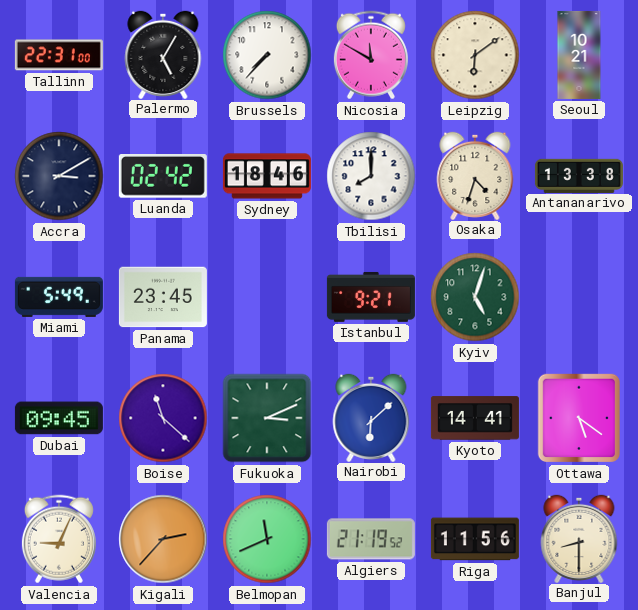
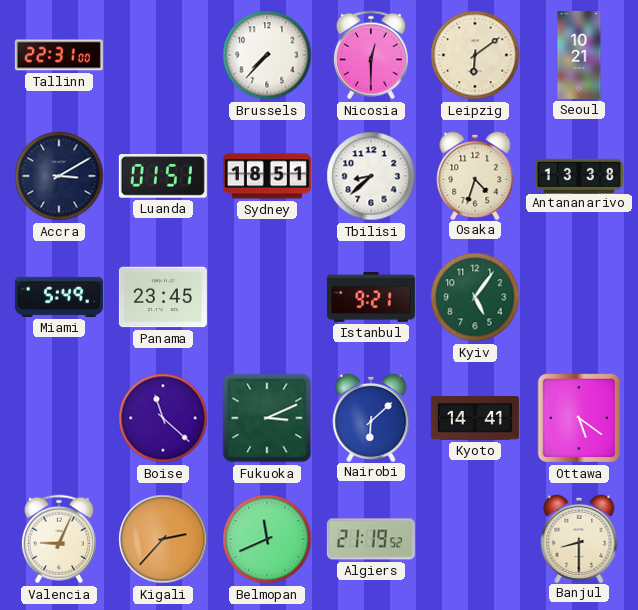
Palermo: 5:05 -> none
Nicosia: 11:50 -> 12:30
Luanda: 02:42 -> 01:51
Sydney: 18:46 -> 18:51
Tbilisi: 8:00 -> 8:38
Kyiv: 5:03 -> 5:06
Dubai: 09:45 -> none
Riga: 11:56 -> none
